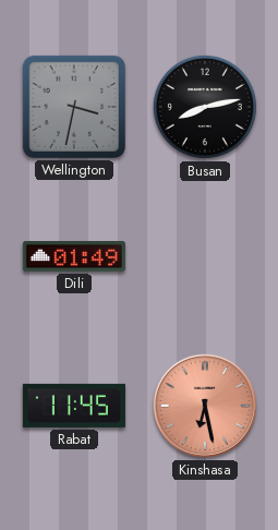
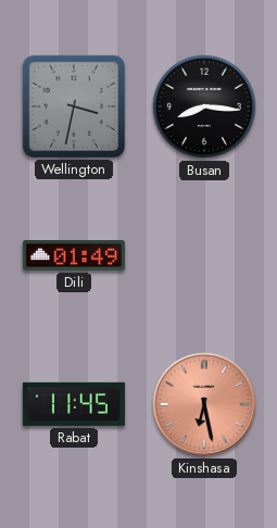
Busan: 8:13 -> 8:16
